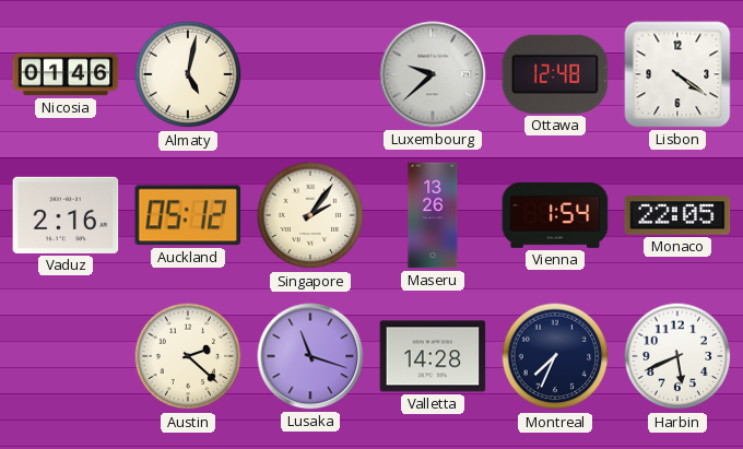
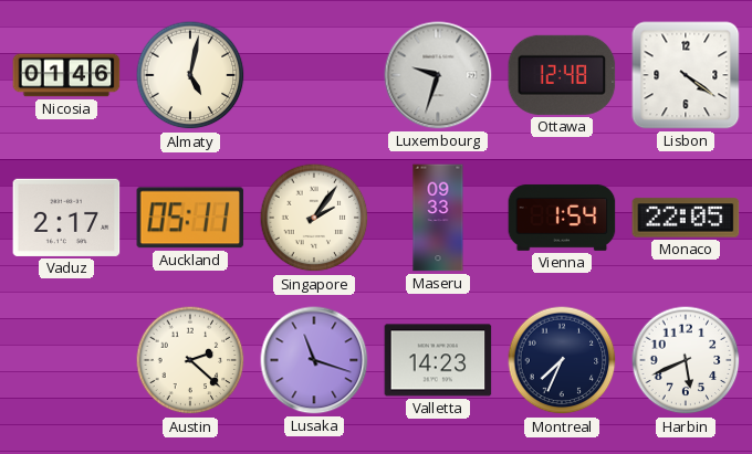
Luxembourg: 9:38 -> 9:33
Vaduz: 2:16 -> 2:17
Auckland: 05:12 -> 05:11
Maseru: 13:26 -> 09:33
Valletta: 14:28 -> 14:23
